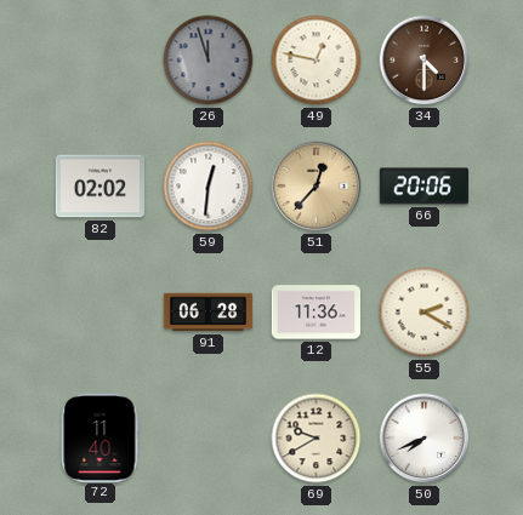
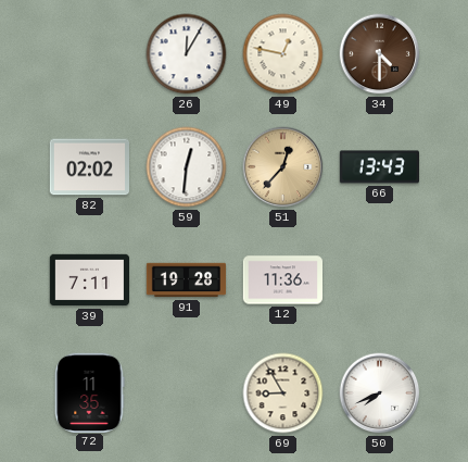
26: 11:57 -> 12:05
26 dial: grey -> white
66: 20:06 -> 13:43
39: none -> 7:11
91: 06:28 -> 19:28
55: 2:20 -> none
72: 11:40 -> 11:35
69: 9:40 -> 8:55
